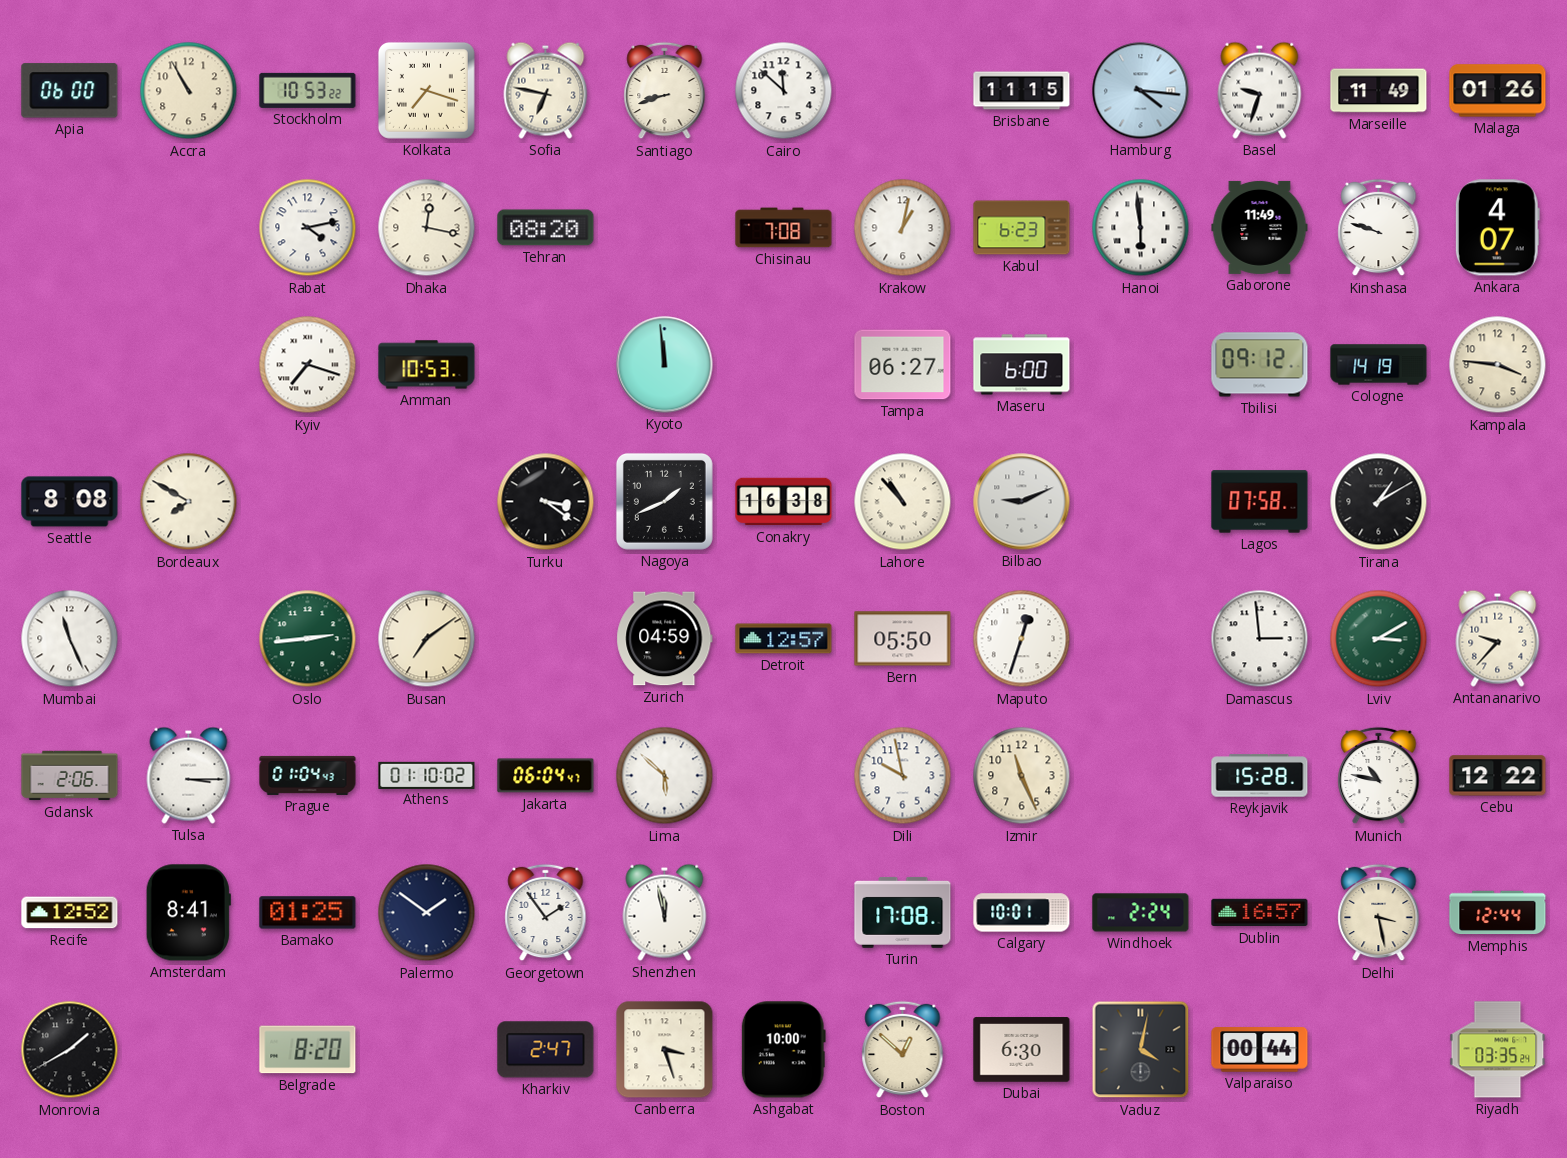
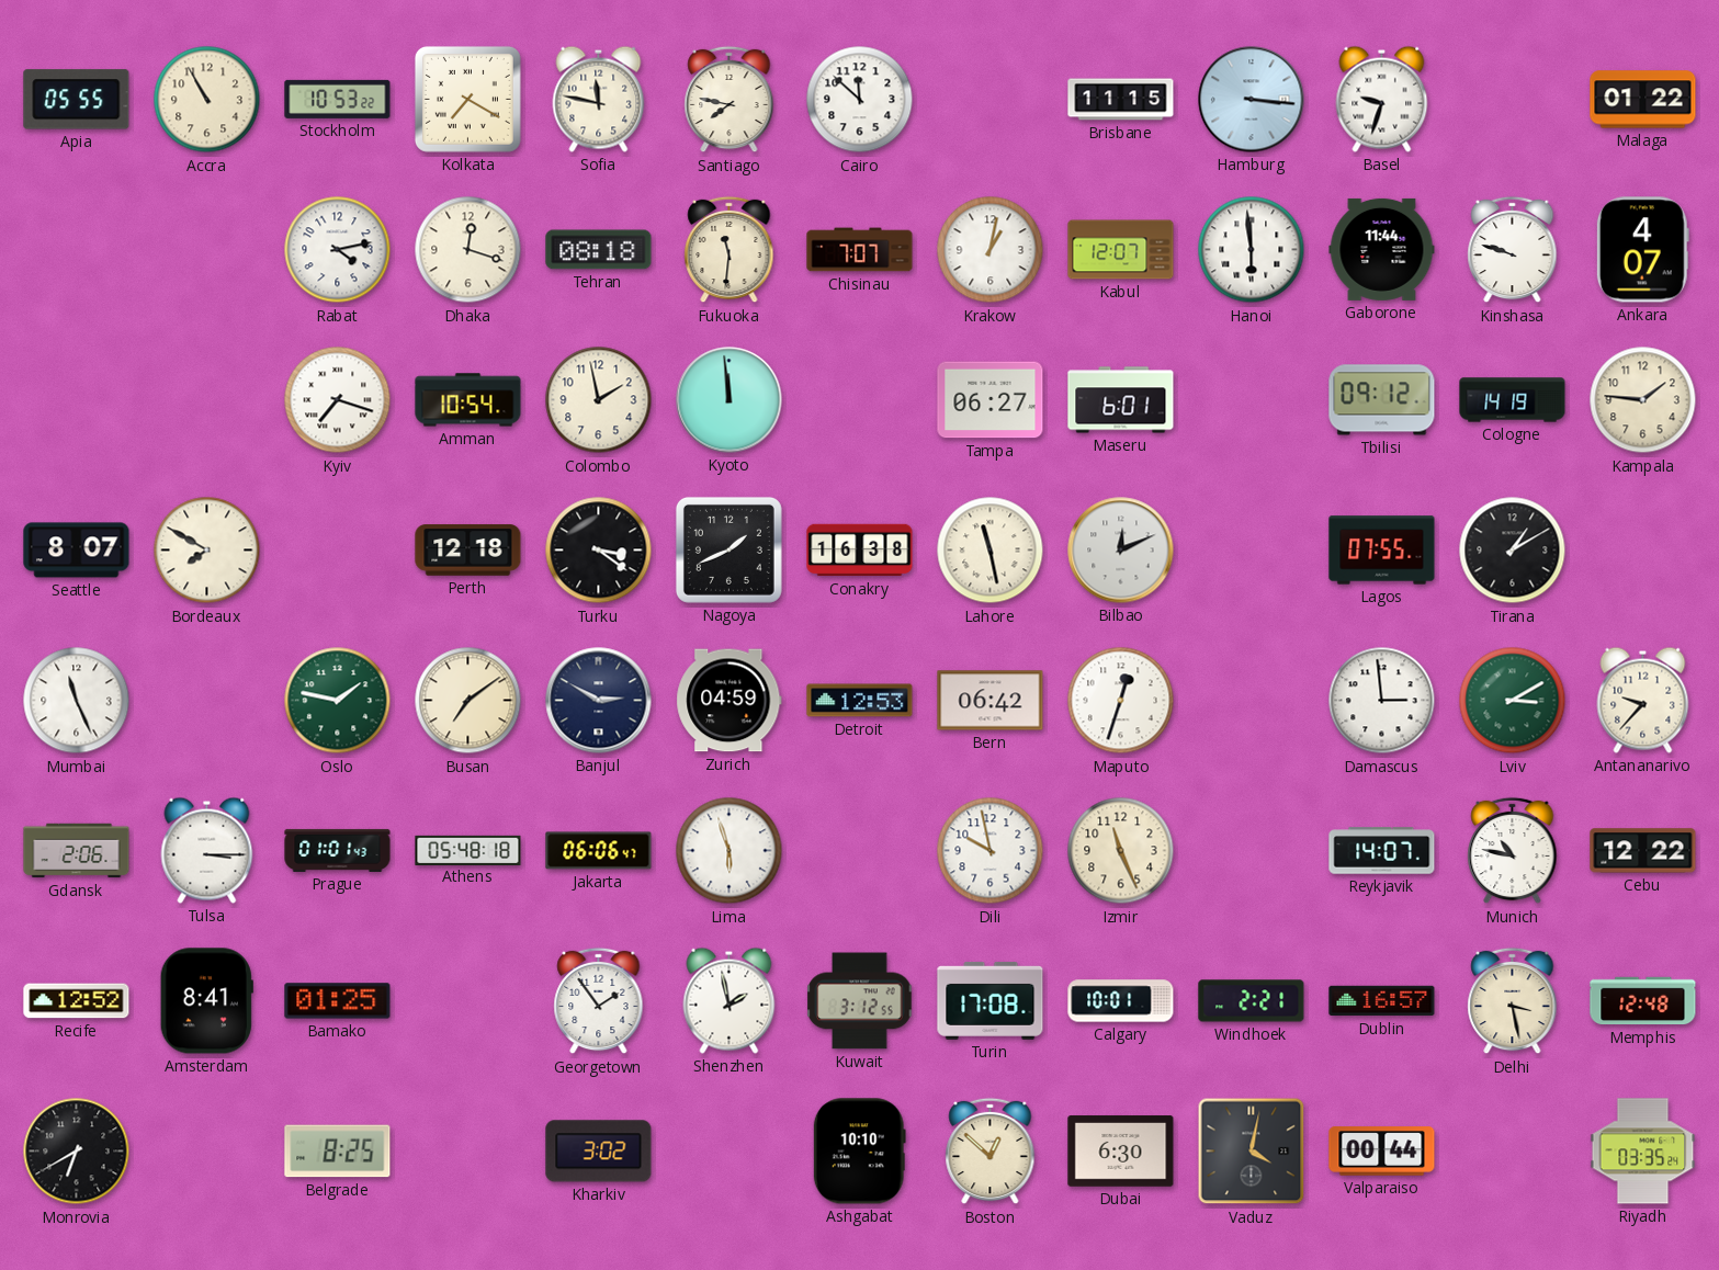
Apia: 06:00 -> 05:55
Kolkata: 7:18 -> 7:20
Sofia: 6:47 -> 11:47
Santiago: 8:42 -> 7:47
Hamburg: 4:16 -> 3:16
Marseille: 11:49 -> none
Malaga: 01:26 -> 01:22
Dhaka: 12:17 -> 12:18
Tehran: 08:20 -> 08:18
Fukuoka: none -> 11:31
Chisinau: 7:08 -> 7:07
Kabul: 6:23 -> 12:07
Gaborone: 11:49 -> 11:44
Amman: 10:53 -> 10:54
Colombo: none -> 1:58
Maseru: 6:00 -> 6:01
Kampala: 3:46 -> 1:46
Seattle: 8:08 -> 8:07
Perth: none -> 12:18
Lahore: 10:53 -> 11:28
Bilbao: 9:11 -> 12:11
Lagos: 07:58 -> 07:55
Oslo: 2:44 -> 1:47
Banjul: none -> 2:50
Detroit: 12:57 -> 12:53
Bern: 05:50 -> 06:42
Prague: 01:04 -> 01:01
Athens: 01:10 -> 05:48
Jakarta: 06:04 -> 06:06
Lima: 5:52 -> 5:57
Reykjavik: 15:28 -> 14:07
Palermo: 1:51 -> none
Shenzhen: 11:58 -> 1:58
Kuwait: none -> 3:12
Windhoek: 2:24 -> 2:21
Memphis: 12:44 -> 12:48
Monrovia: 1:40 -> 6:40
Belgrade: 8:20 -> 8:25
Kharkiv: 2:47 -> 3:02
Canberra: 3:27 -> none
Ashgabat: 10:00 -> 10:10
